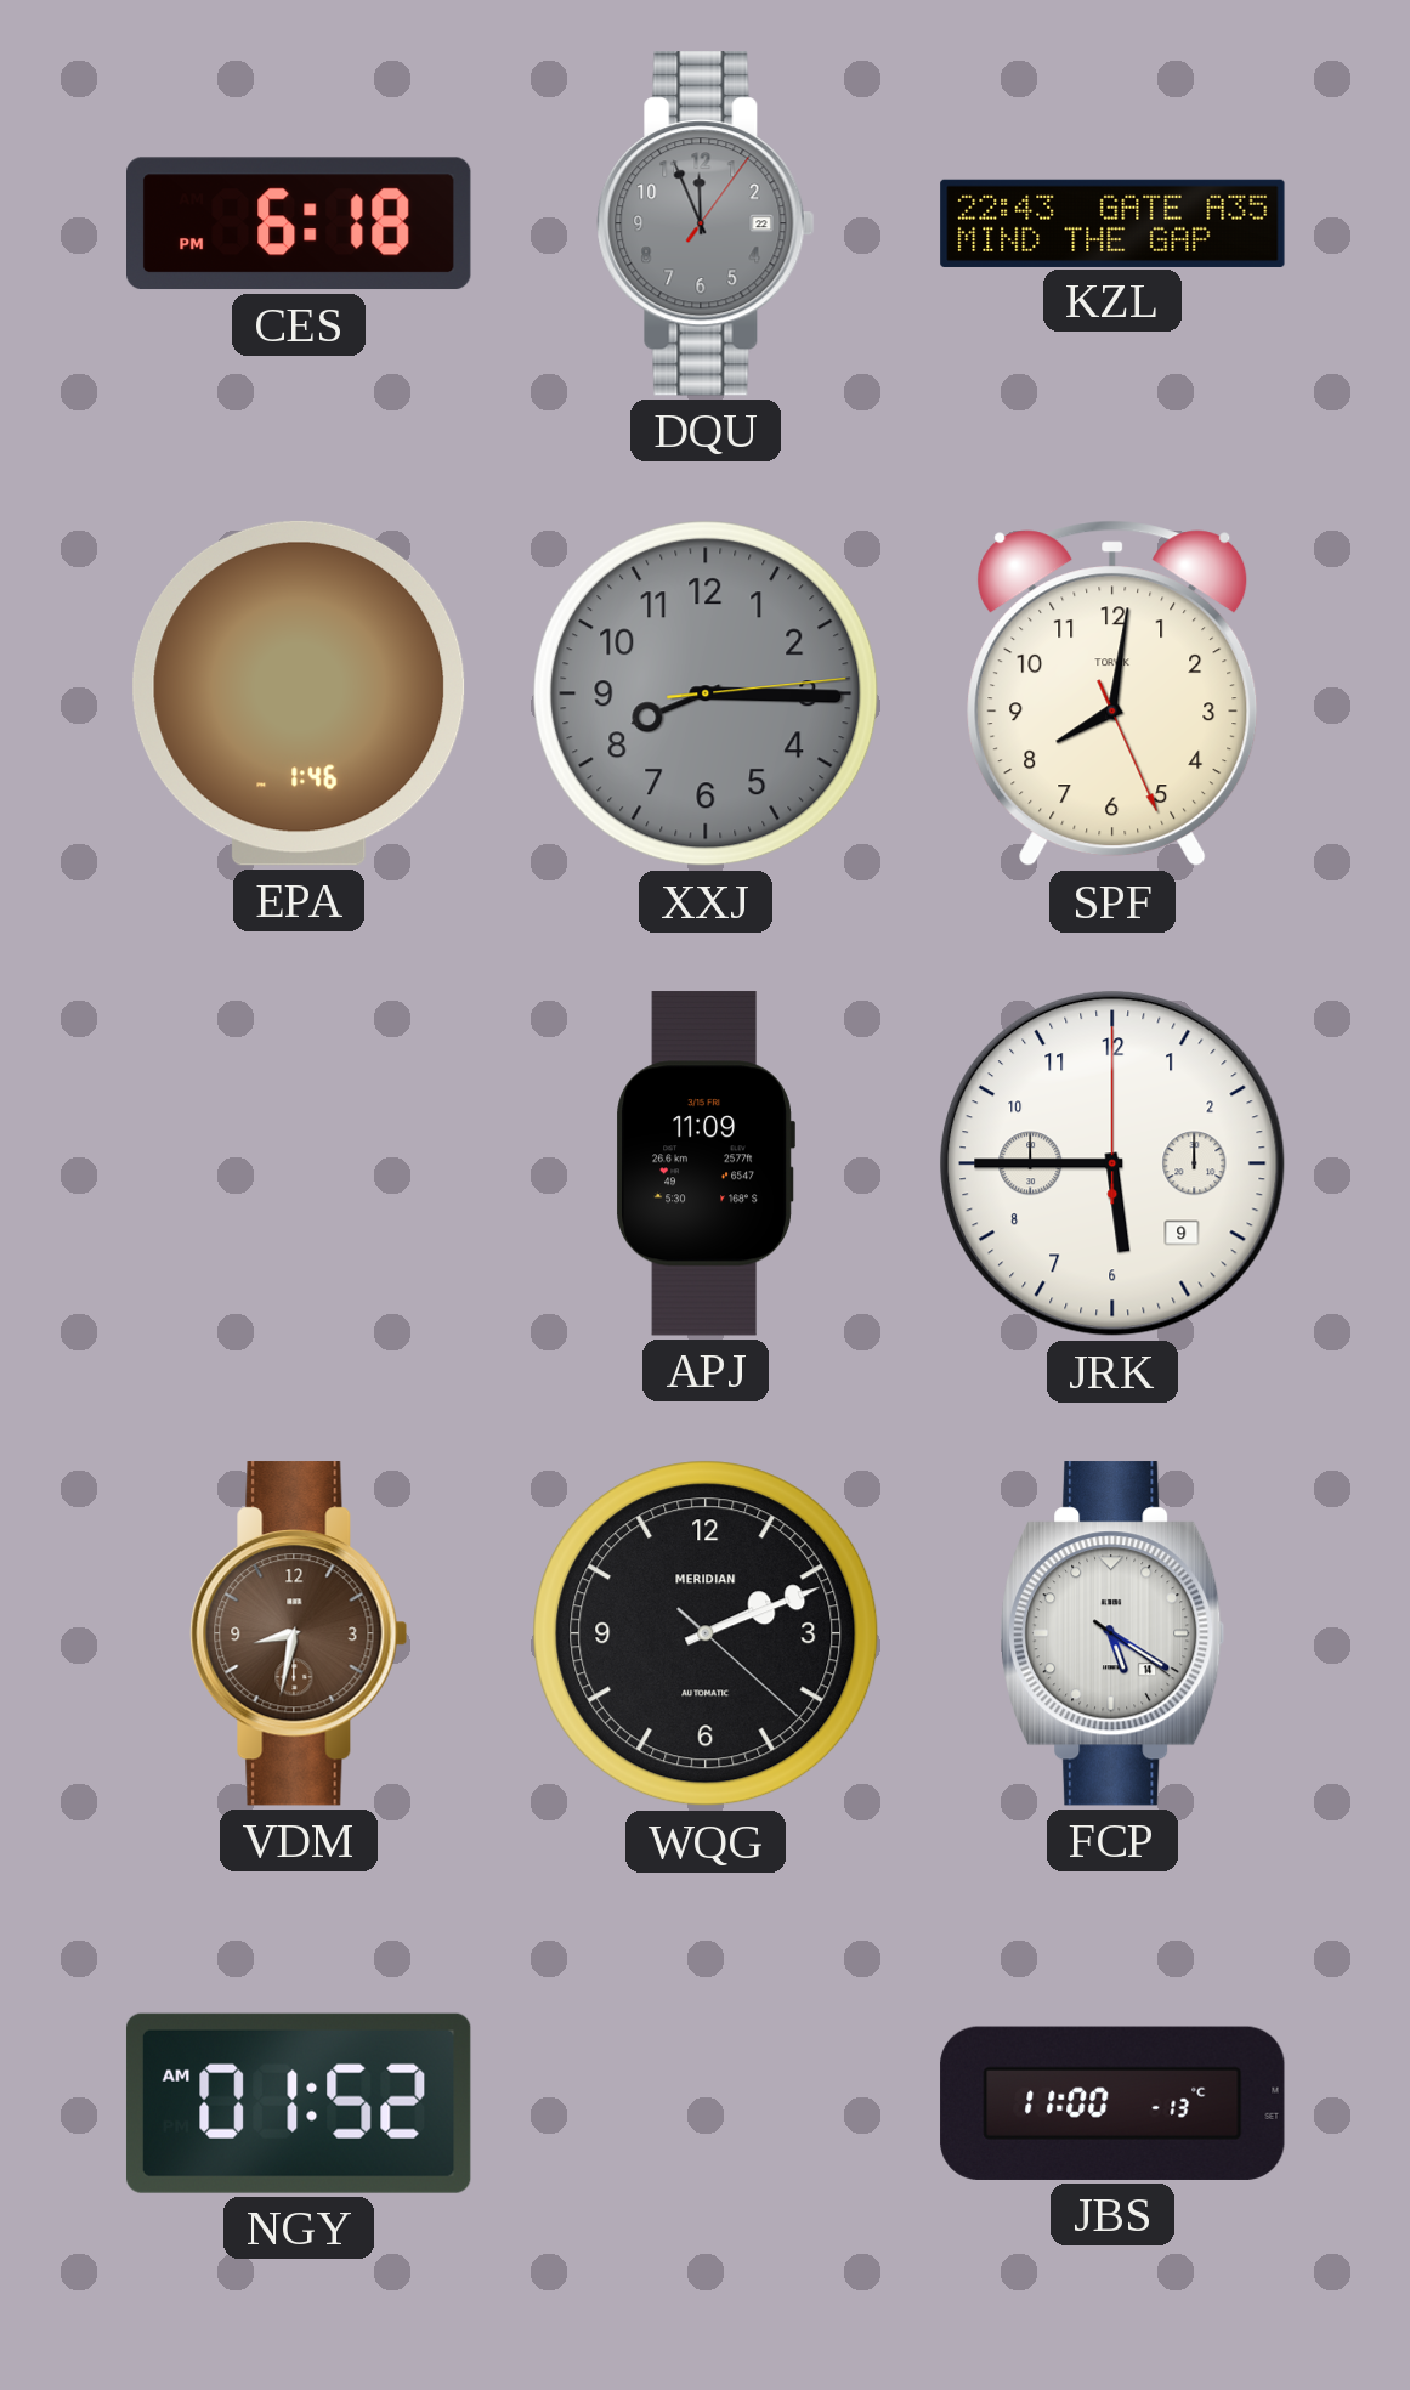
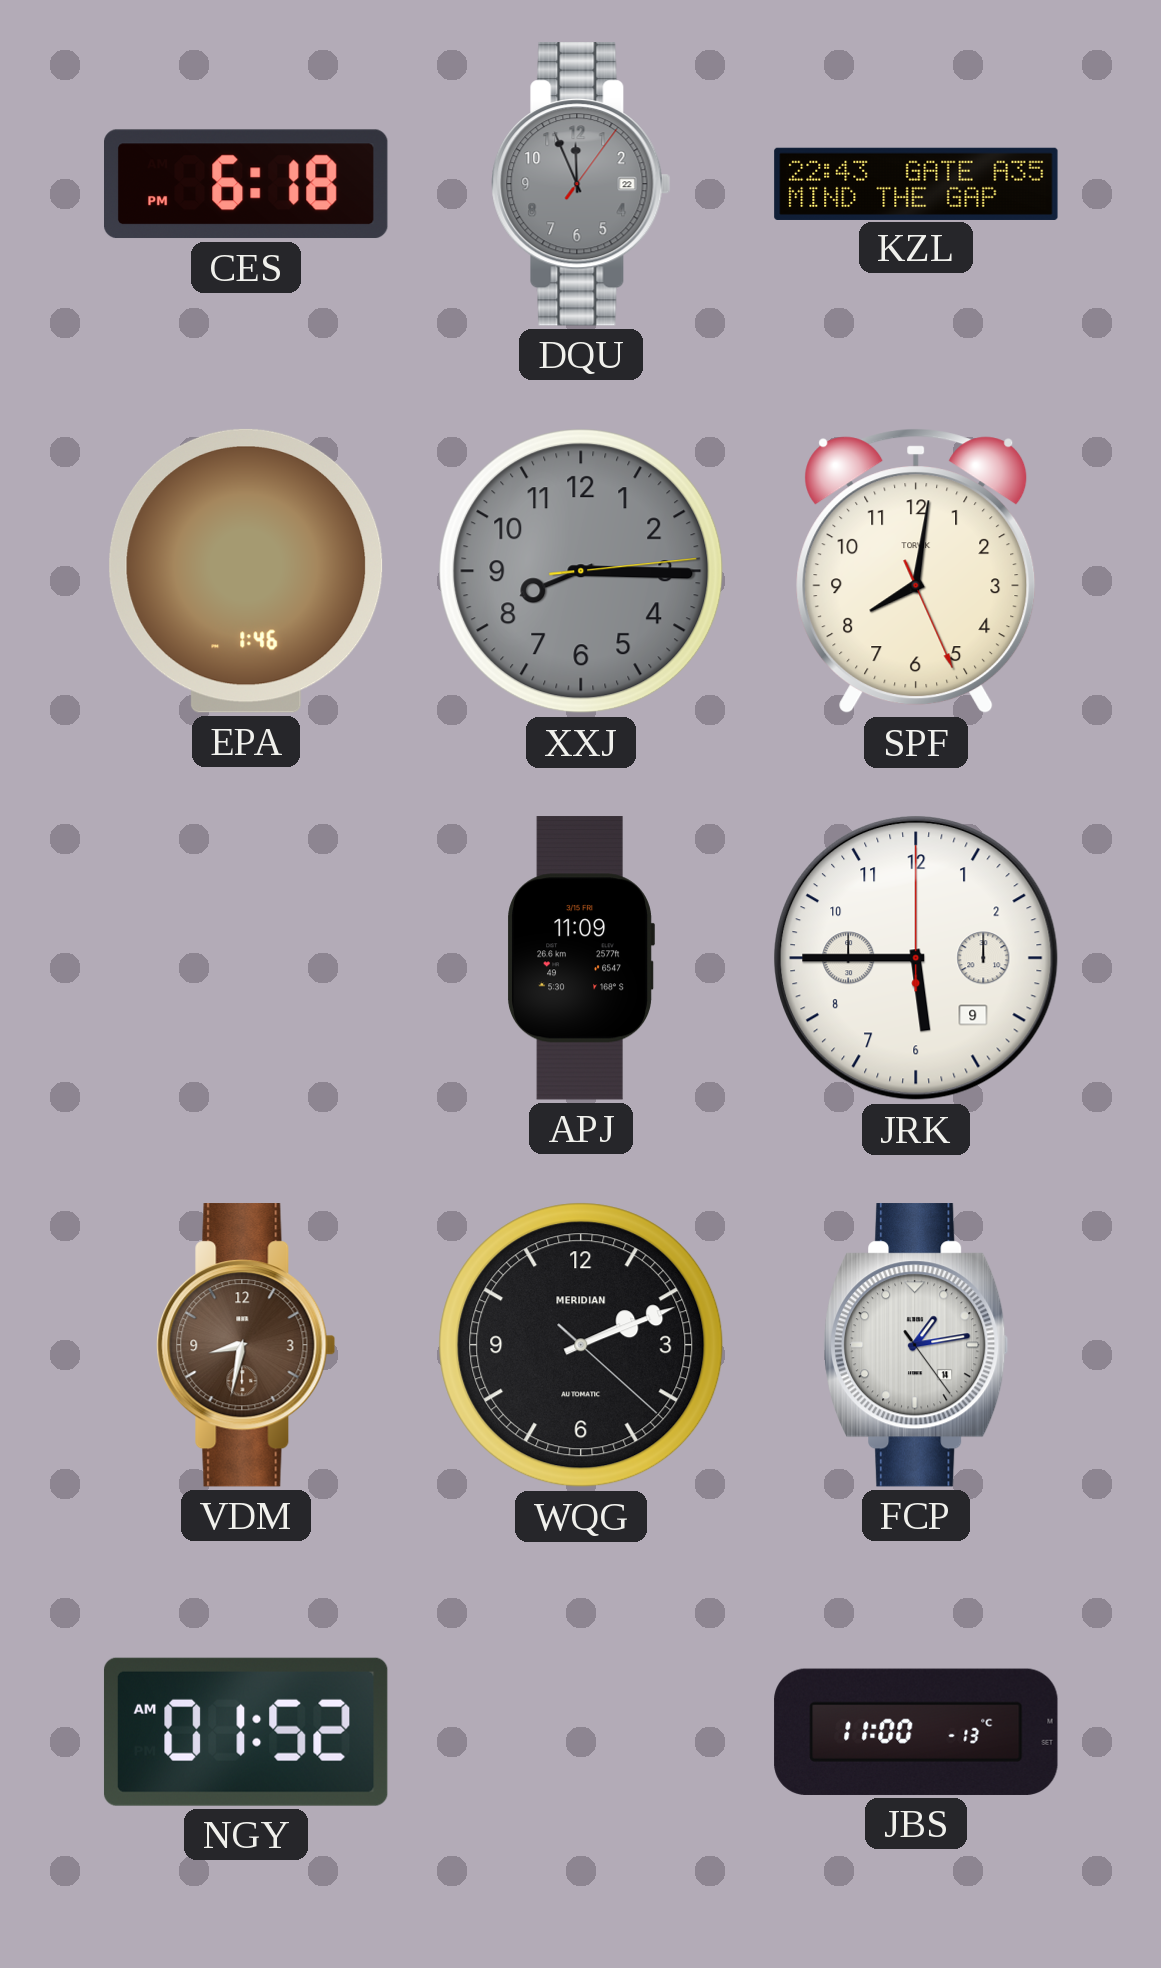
FCP: 5:20 -> 1:13
